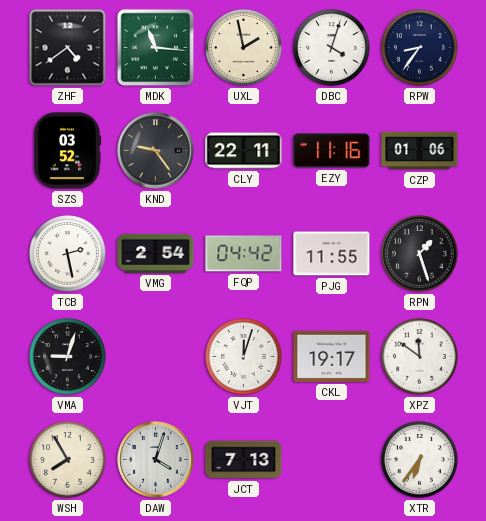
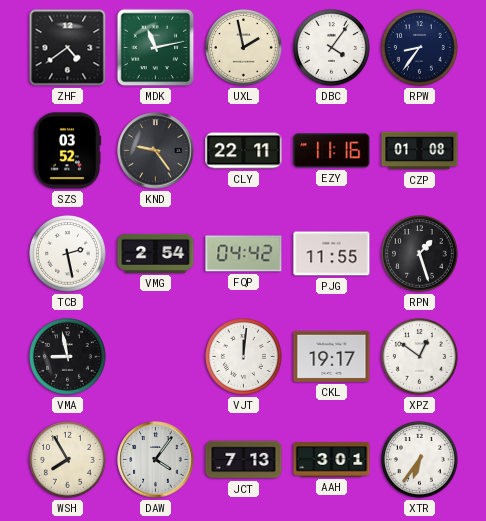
MDK: 11:16 -> 11:13
DBC: 4:03 -> 4:06
CZP: 01:06 -> 01:08
VMA: 9:03 -> 8:58
VJT: 12:03 -> 12:01
XPZ: 11:51 -> 12:51
DAW: 4:03 -> 4:06
AAH: none -> 3:01
